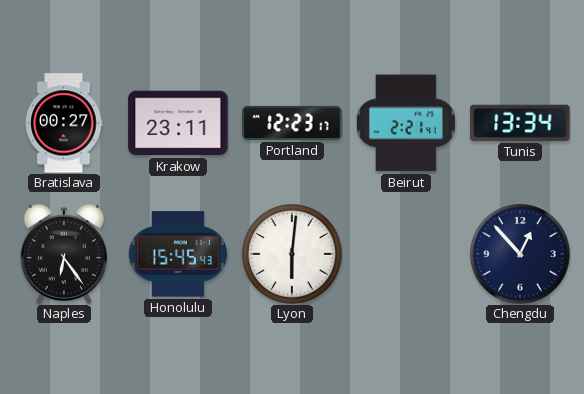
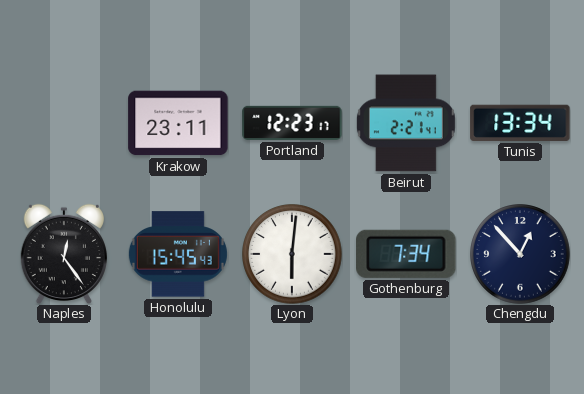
Bratislava: 00:27 -> none
Naples: 6:24 -> 12:24
Gothenburg: none -> 7:34
